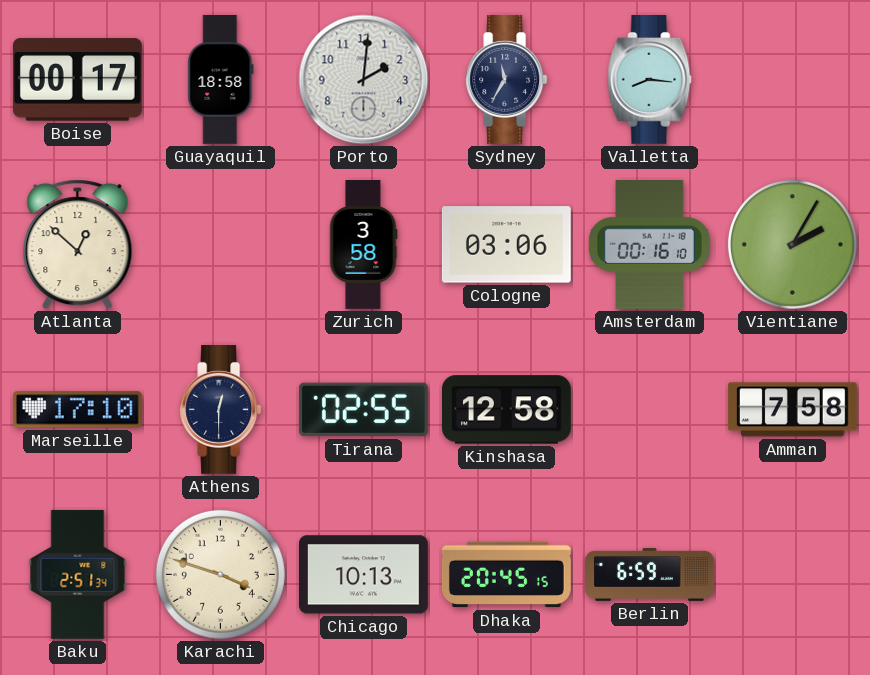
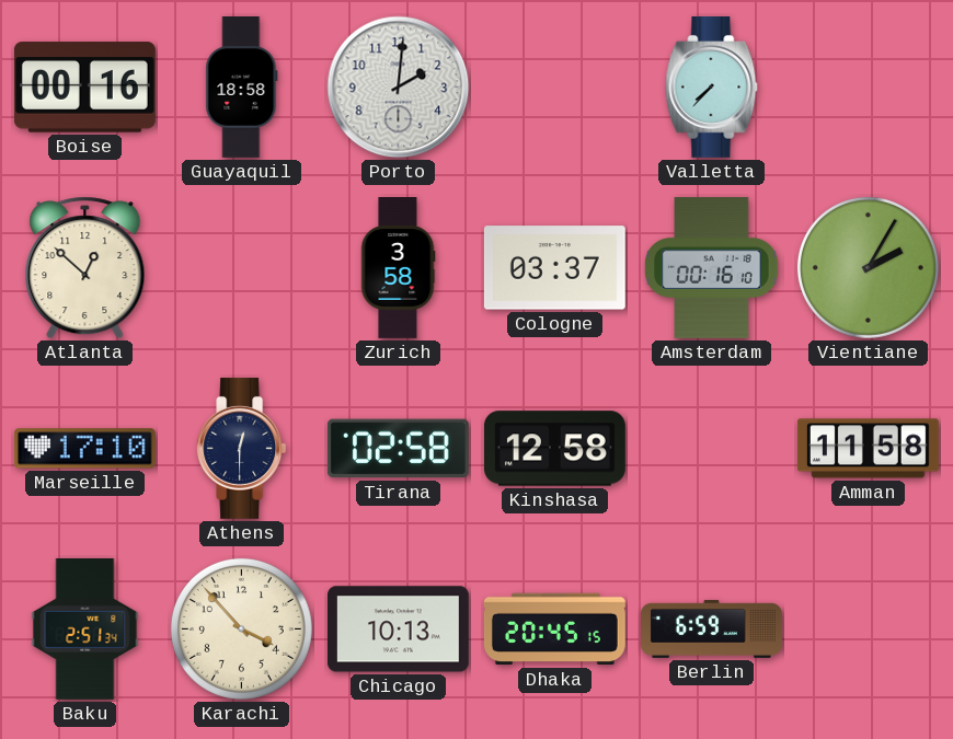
Boise: 00:17 -> 00:16
Sydney: 11:35 -> none
Valletta: 8:16 -> 7:37
Cologne: 03:06 -> 03:37
Tirana: 02:55 -> 02:58
Amman: 7:58 -> 11:58
Karachi: 3:48 -> 3:53
